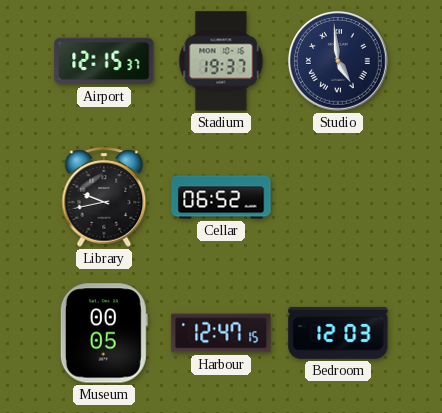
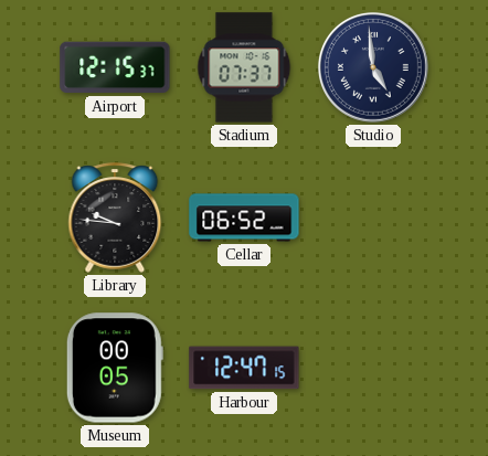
Stadium: 19:37 -> 07:37
Library: 9:43 -> 9:46
Bedroom: 12:03 -> none
